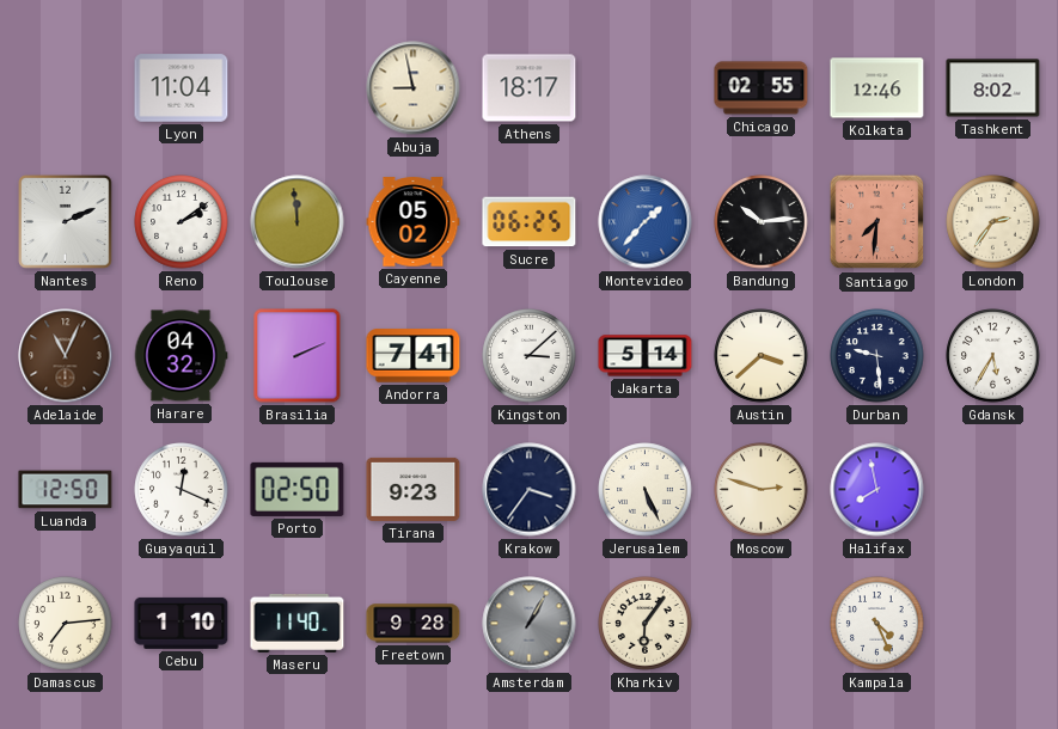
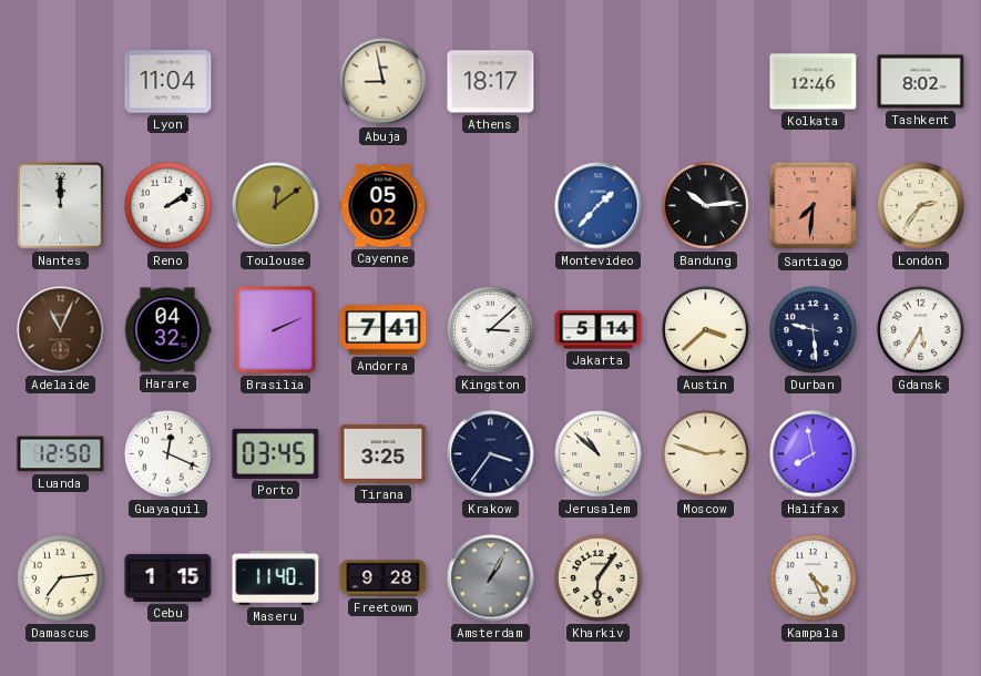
Chicago: 02:55 -> none
Nantes: 2:11 -> 12:00
Toulouse: 11:59 -> 12:09
Sucre: 06:25 -> none
Porto: 02:50 -> 03:45
Tirana: 9:23 -> 3:25
Jerusalem: 5:26 -> 10:52
Cebu: 1:10 -> 1:15
